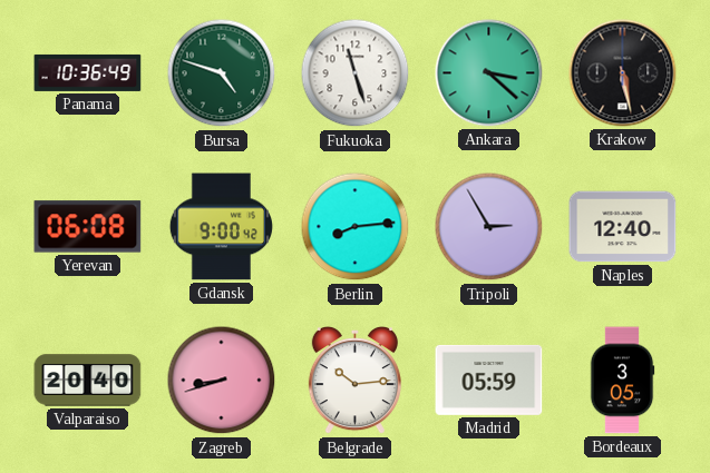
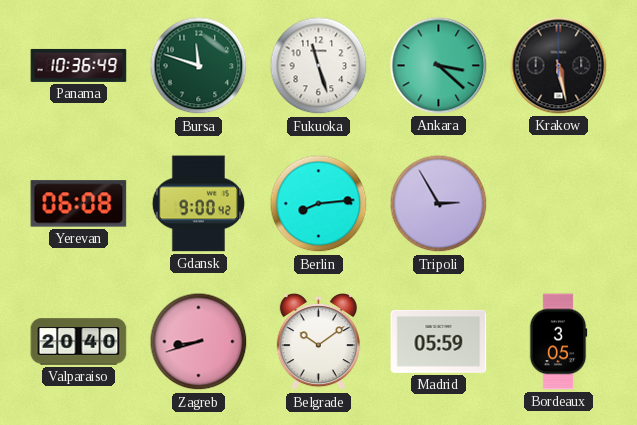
Bursa: 4:48 -> 11:48
Naples: 12:40 -> none
Belgrade: 10:14 -> 10:09
